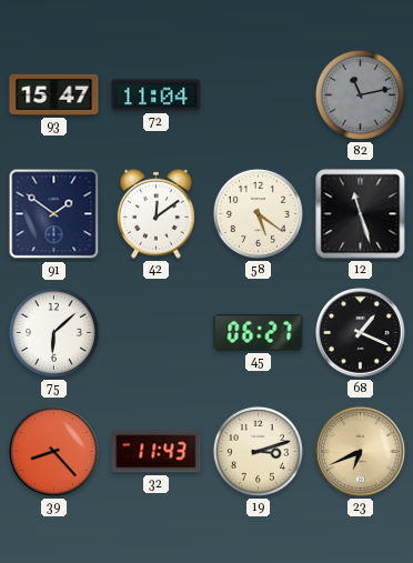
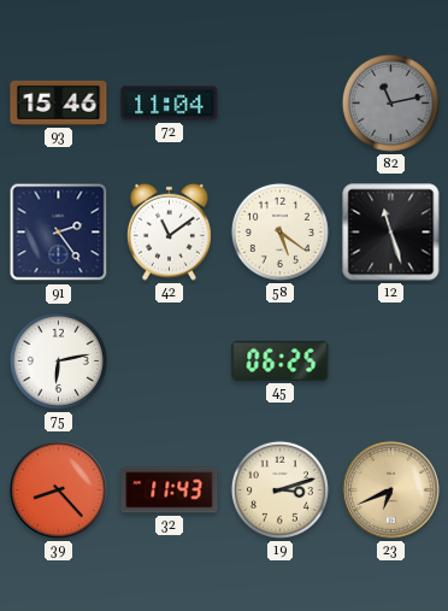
93: 15:47 -> 15:46
91: 1:51 -> 2:24
42: 12:09 -> 11:09
75: 6:08 -> 6:13
45: 06:27 -> 06:25
68: 1:19 -> none
